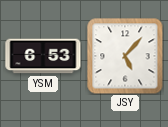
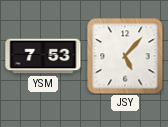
YSM: 6:53 -> 7:53
